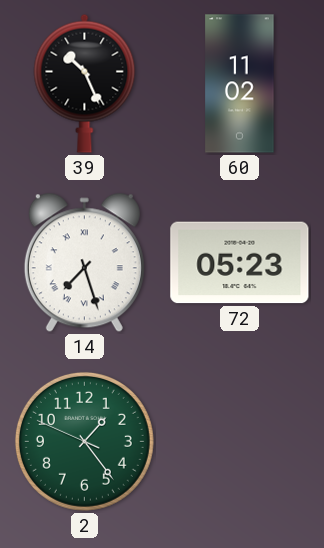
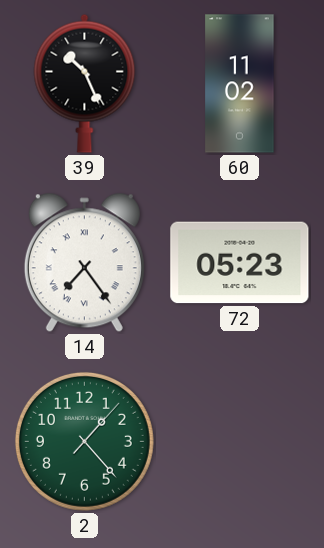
14: 7:27 -> 7:24
2: 1:23:49 -> 1:23:07
